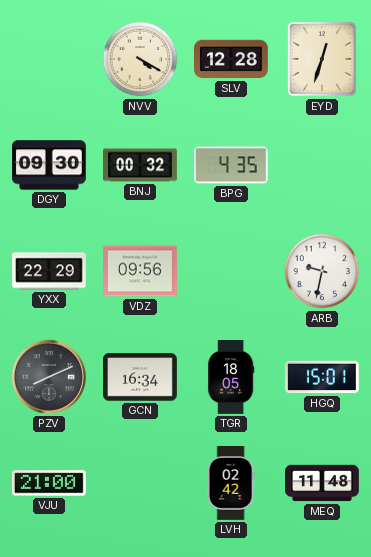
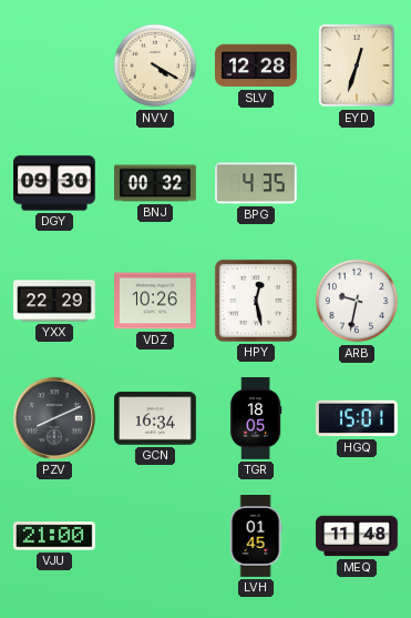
VDZ: 09:56 -> 10:26
HPY: none -> 12:28
LVH: 02:42 -> 01:45
